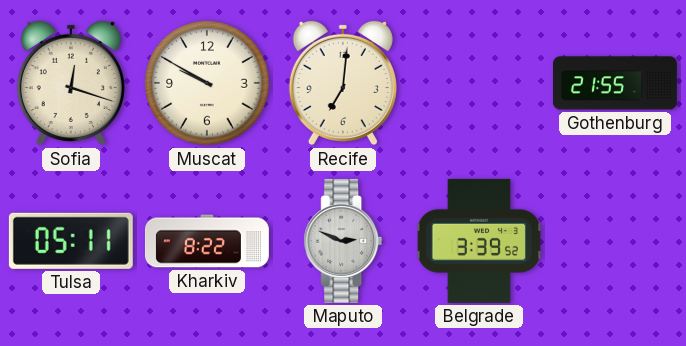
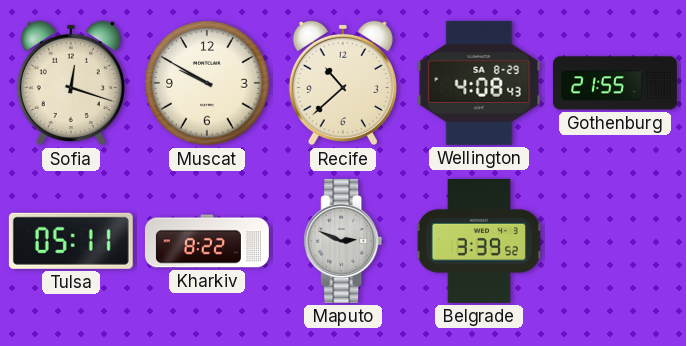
Recife: 7:01 -> 10:38
Wellington: none -> 4:08
